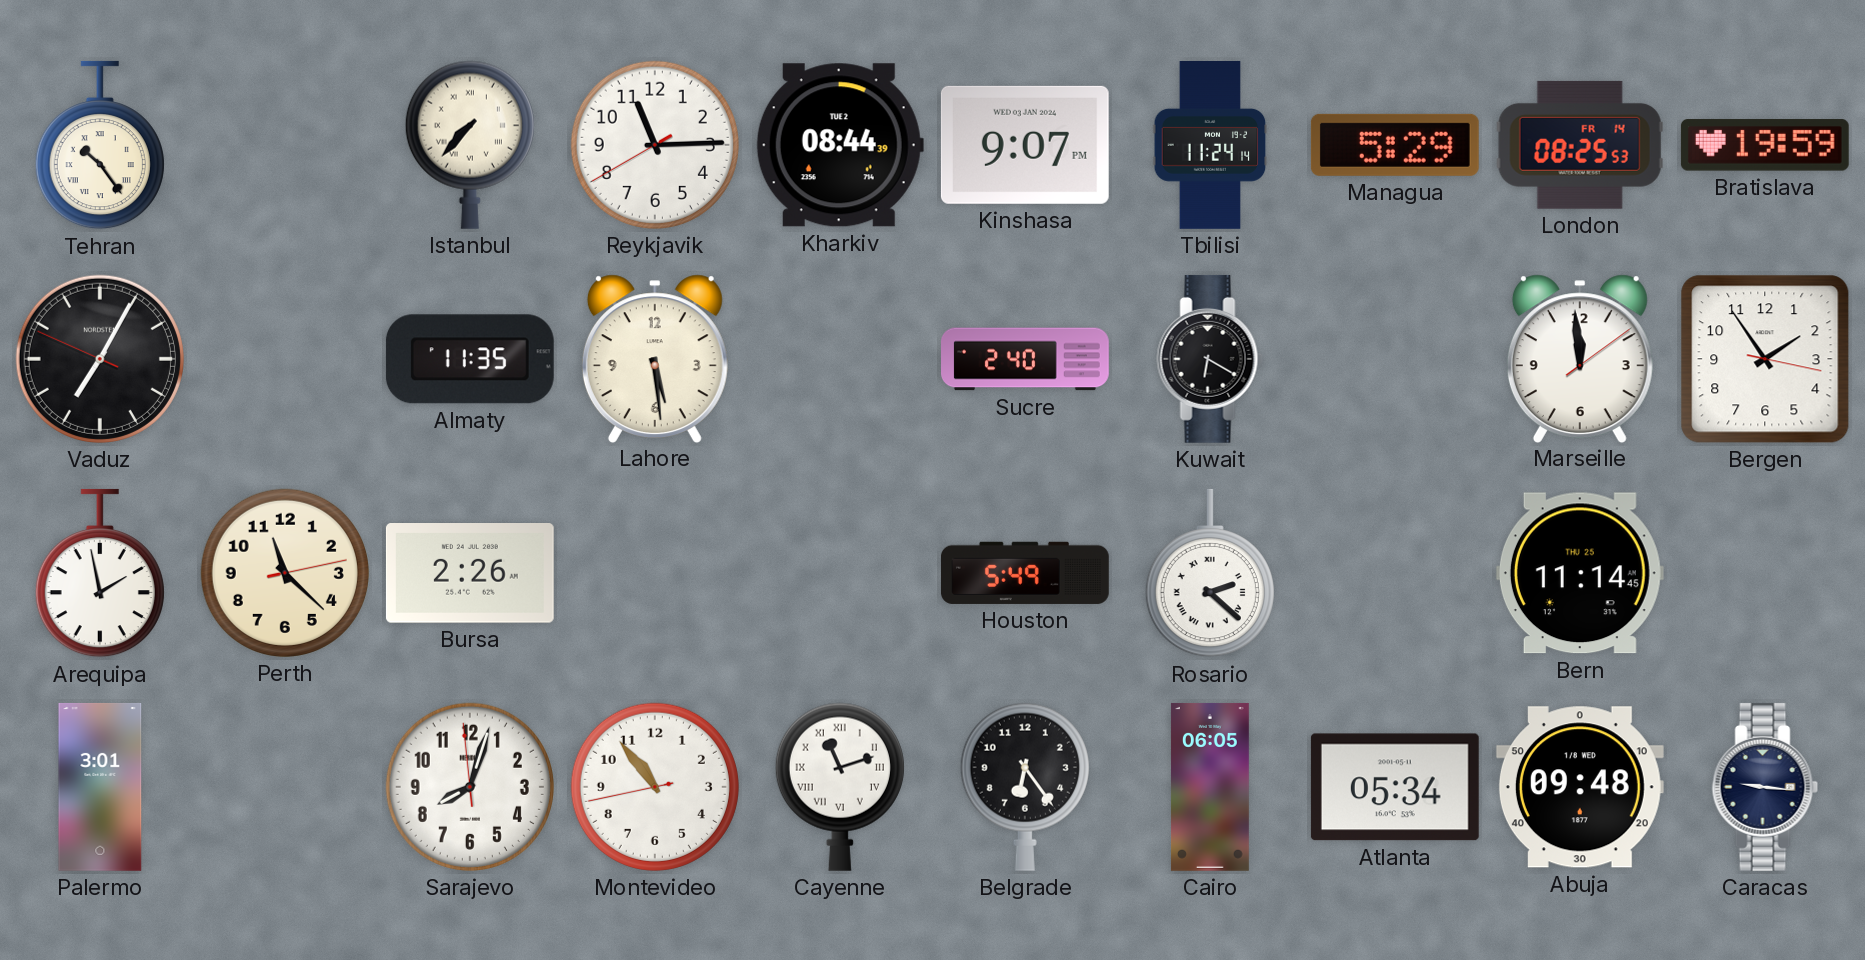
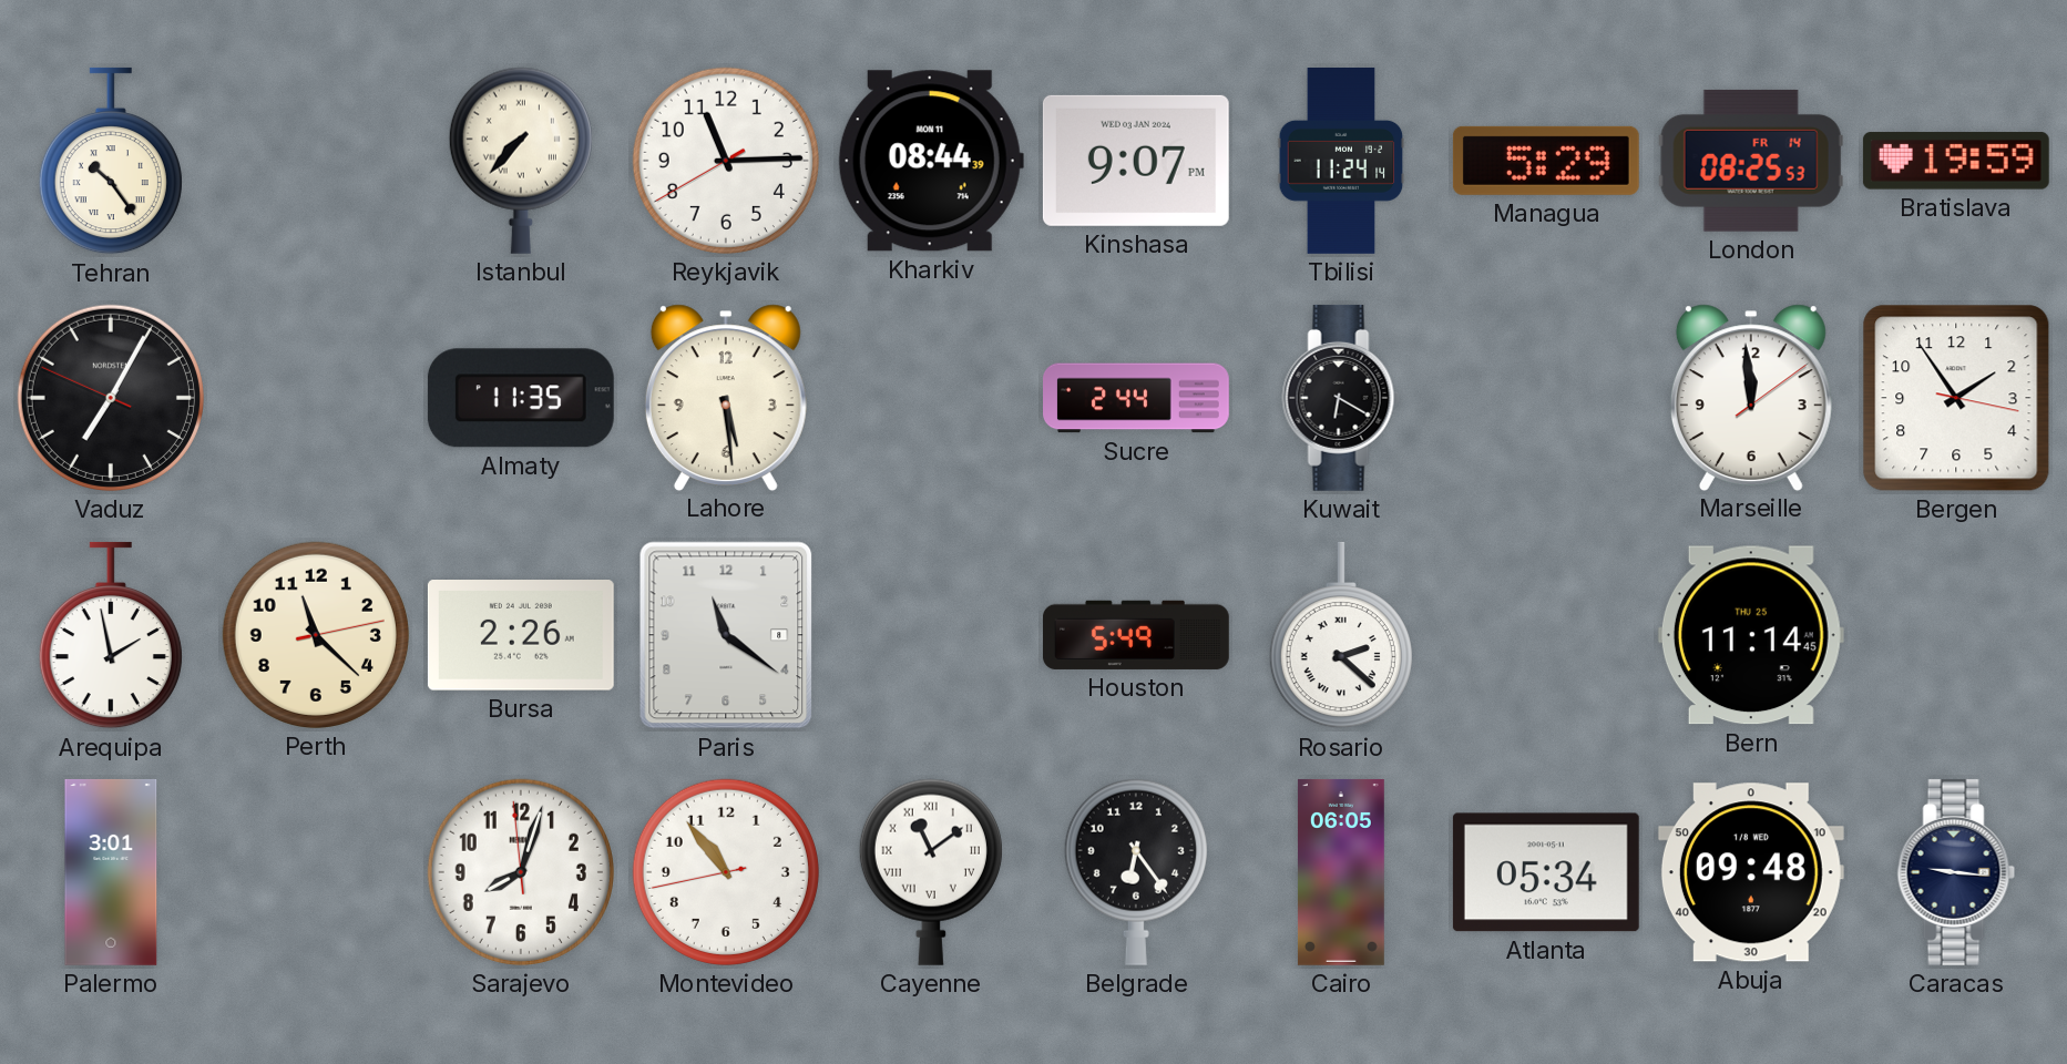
Kharkiv date: TUE 2 -> MON 11
Sucre: 2:40 -> 2:44
Paris: none -> 11:21
Cayenne: 11:12 -> 11:09
